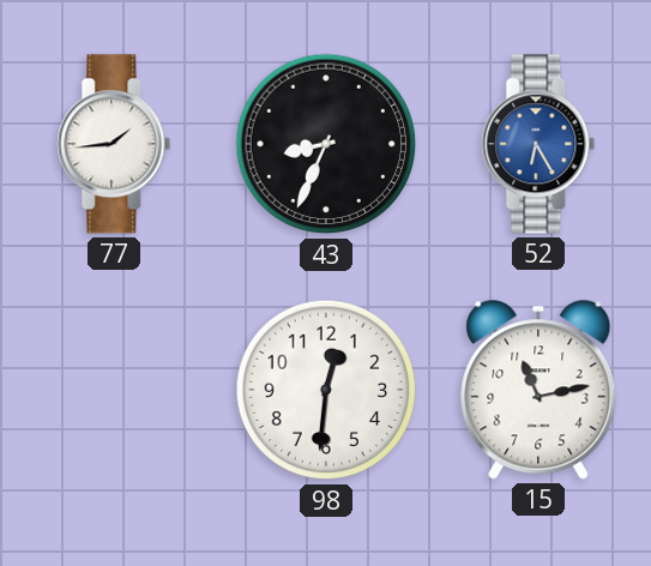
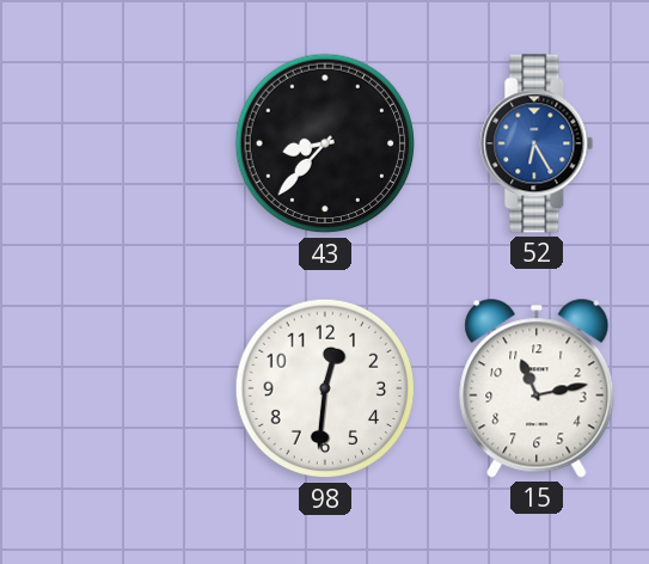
77: 1:44 -> none
43: 8:34 -> 8:37
